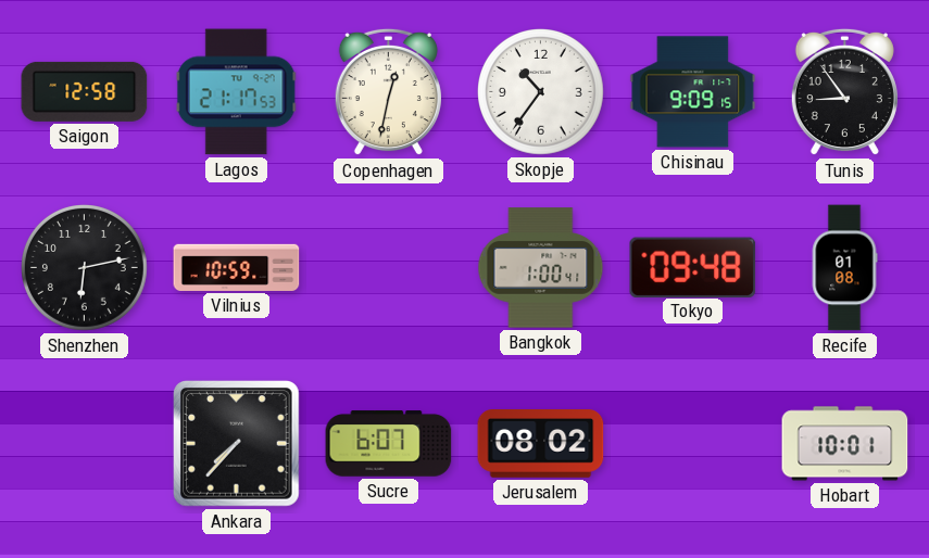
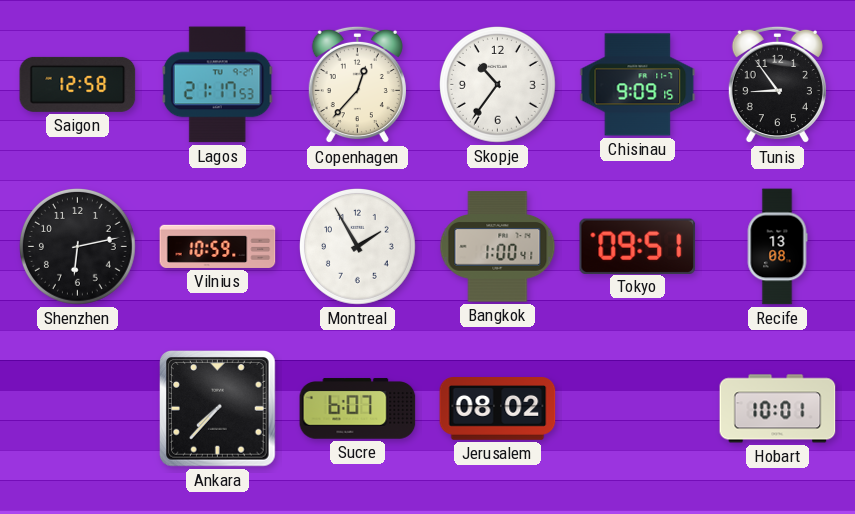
Copenhagen: 12:32 -> 12:37
Montreal: none -> 1:55
Tokyo: 09:48 -> 09:51
Recife: 01:08 -> 13:08
